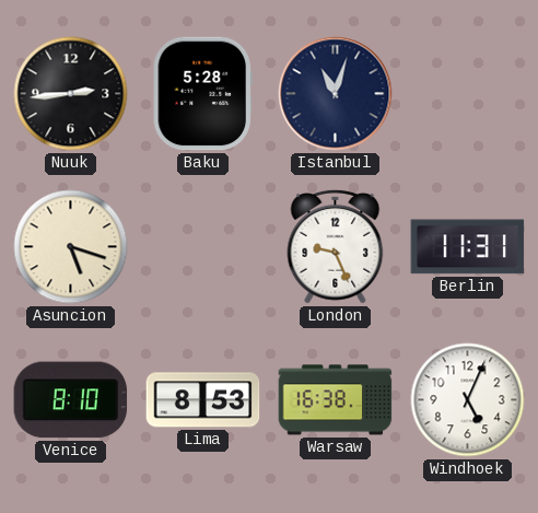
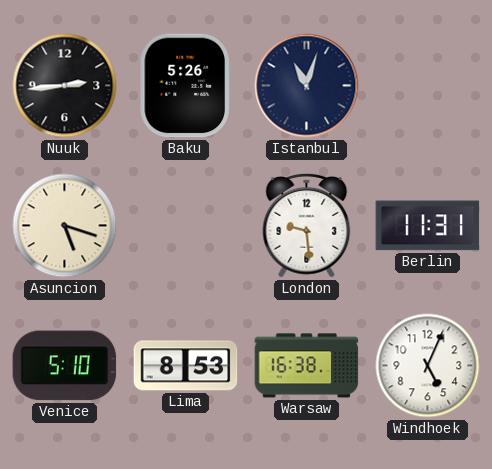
Baku: 5:28 -> 5:26
London: 9:26 -> 9:29
Venice: 8:10 -> 5:10
